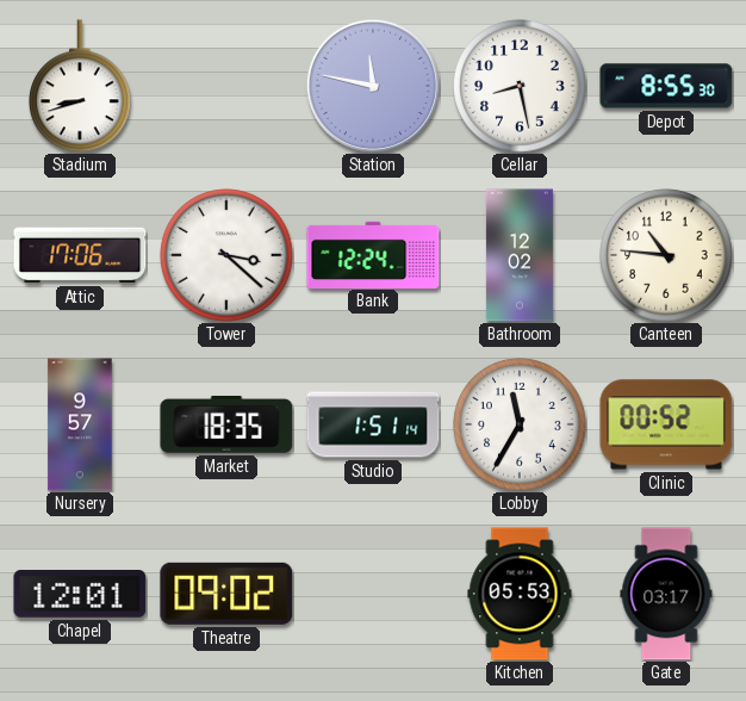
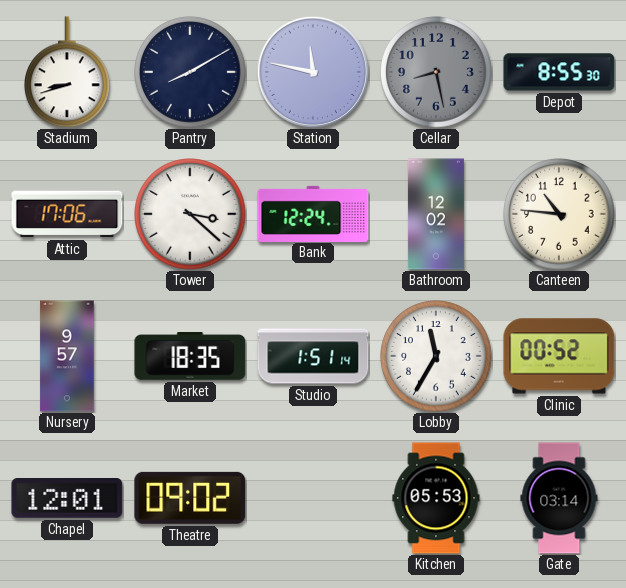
Pantry: none -> 8:10
Cellar dial: white -> grey
Gate: 03:17 -> 03:14
